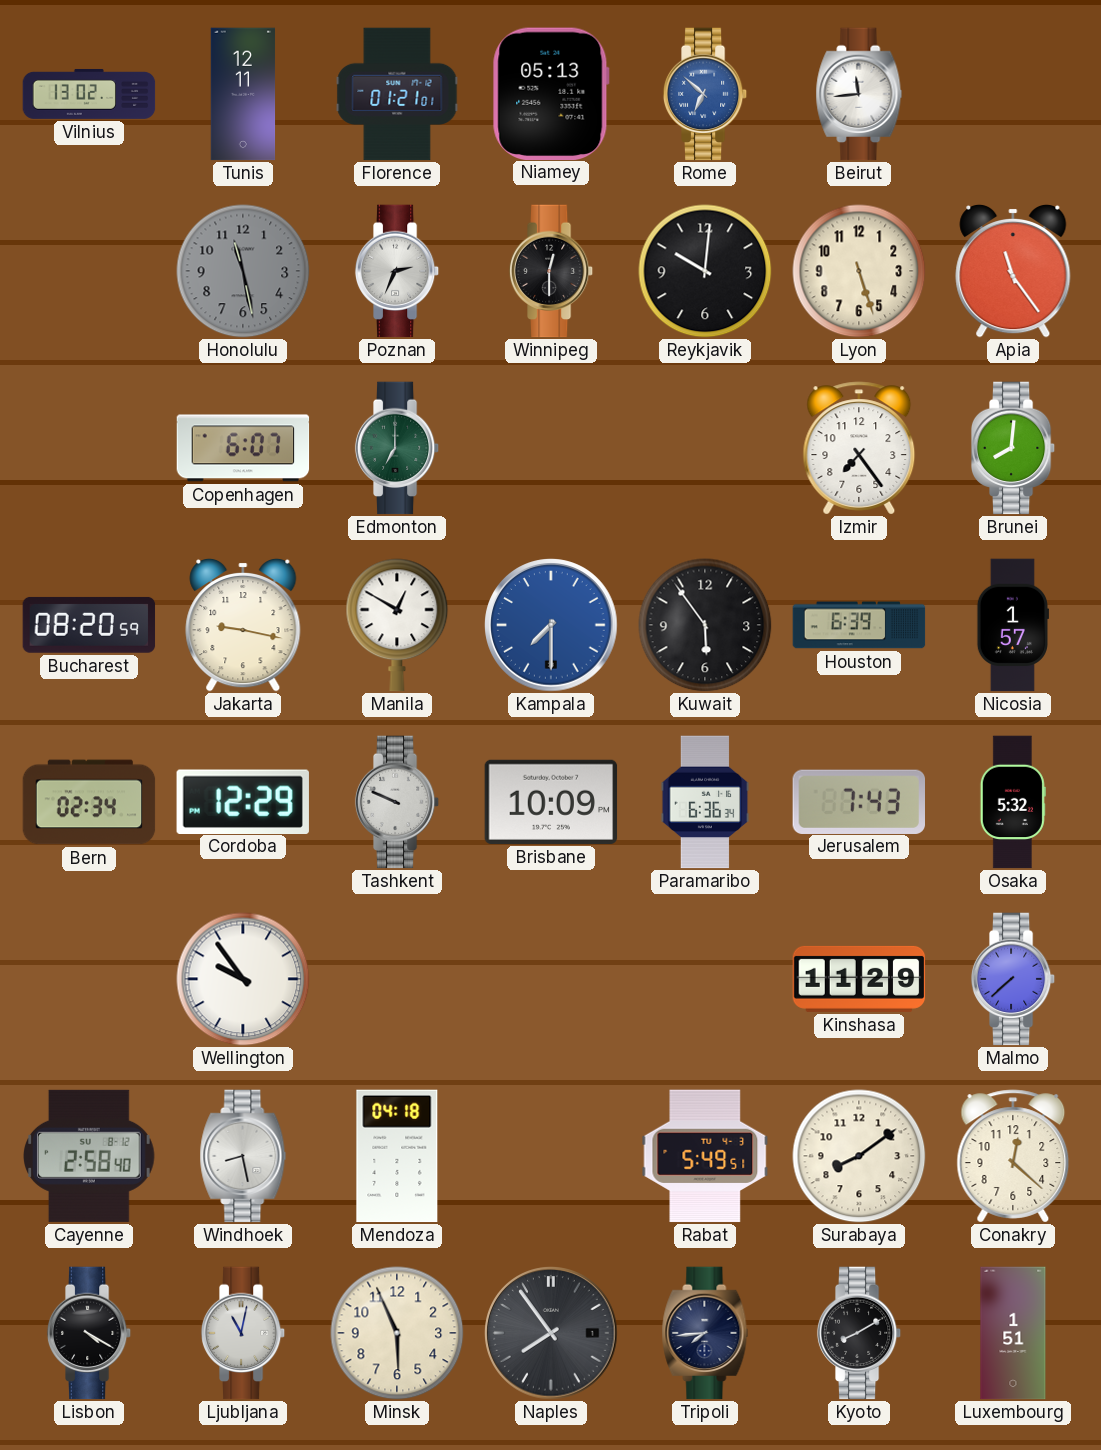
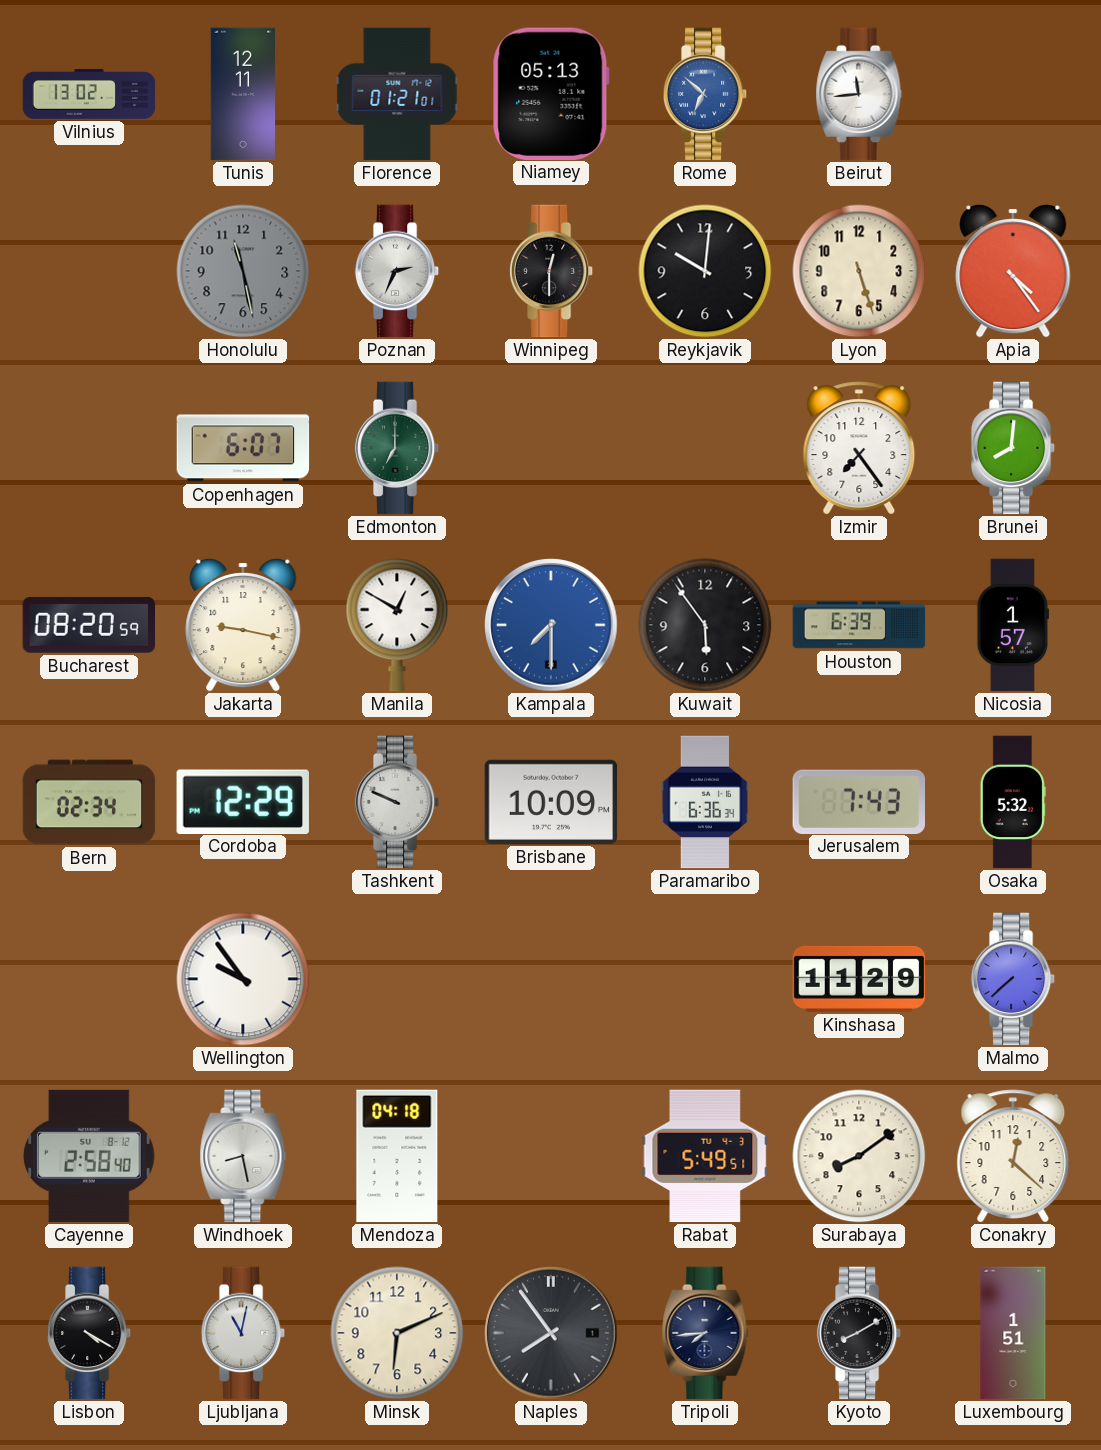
Apia: 11:24 -> 4:24
Minsk: 5:56 -> 6:11
